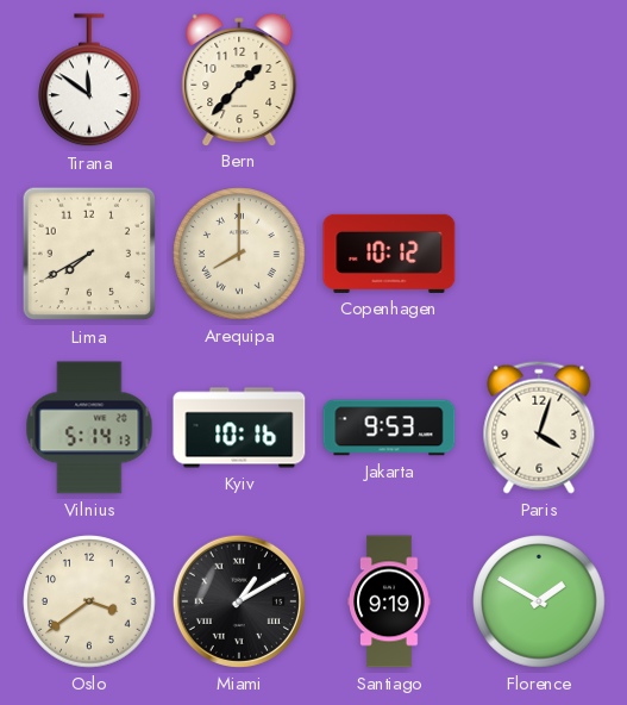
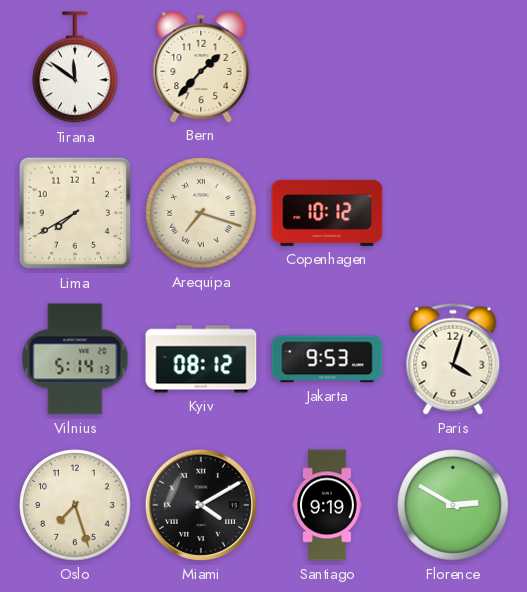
Arequipa: 8:00 -> 7:18
Kyiv: 10:16 -> 08:12
Oslo: 3:39 -> 7:27
Miami: 1:10 -> 4:10
Florence: 1:50 -> 2:50
